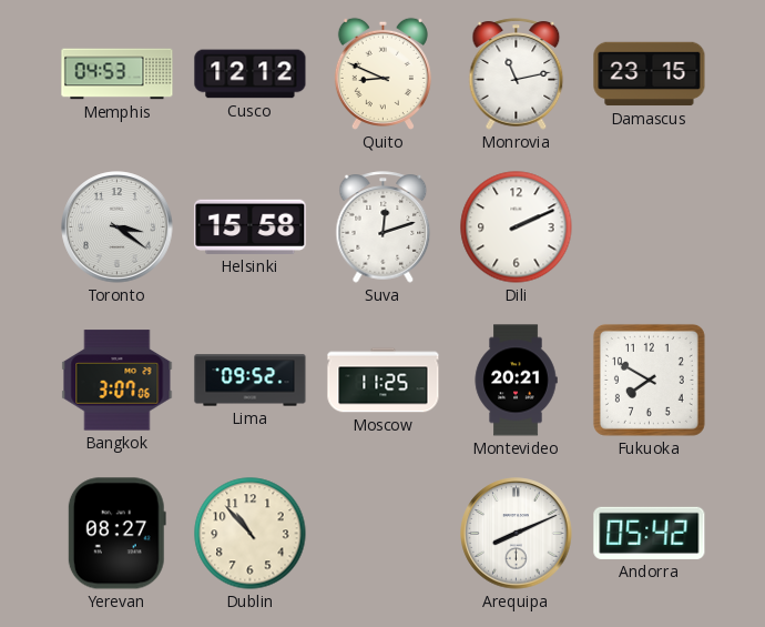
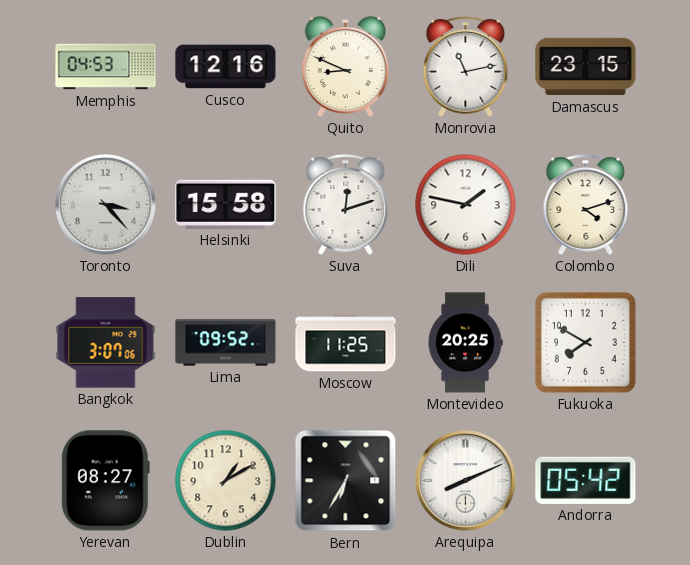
Cusco: 12:12 -> 12:16
Toronto: 3:21 -> 3:23
Dili: 2:11 -> 1:47
Colombo: none -> 4:12
Montevideo: 20:21 -> 20:25
Dublin: 10:53 -> 1:10
Bern: none -> 6:35
